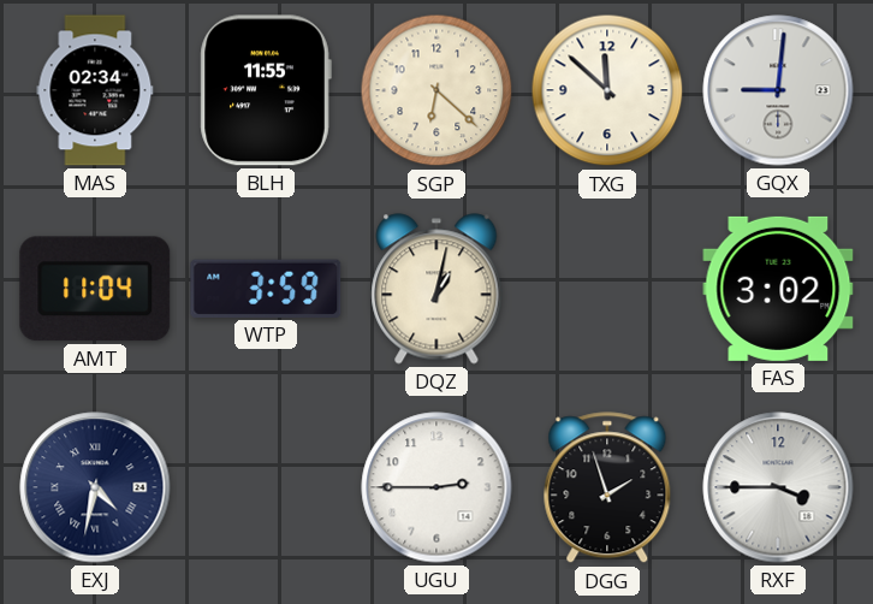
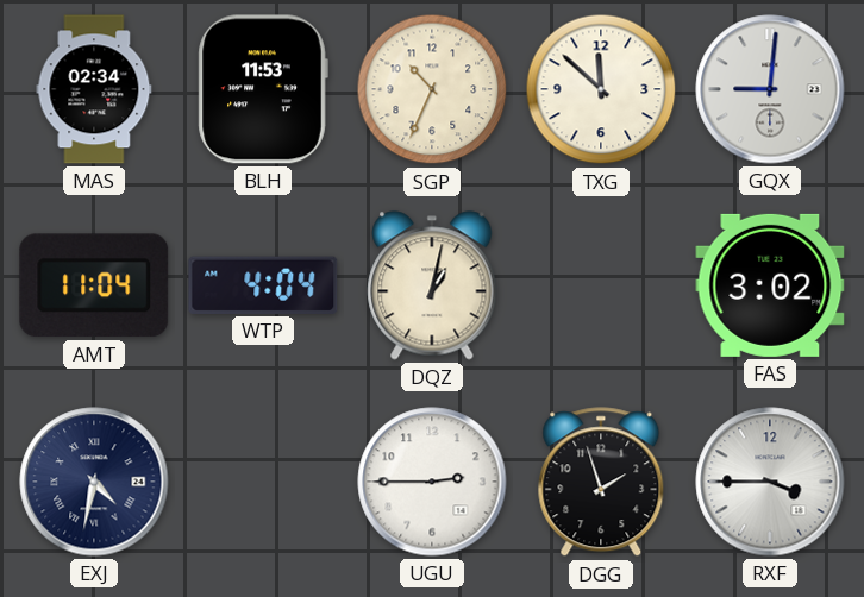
BLH: 11:55 -> 11:53
SGP: 6:22 -> 10:34
WTP: 3:59 -> 4:04
